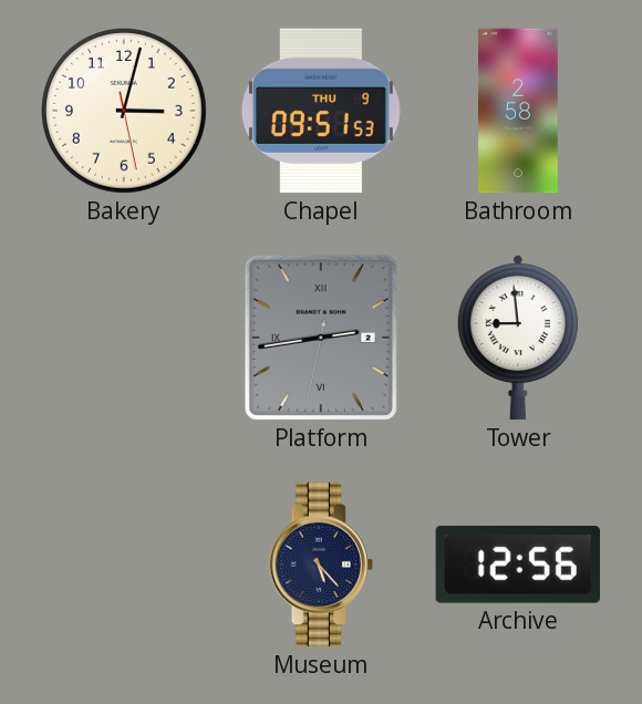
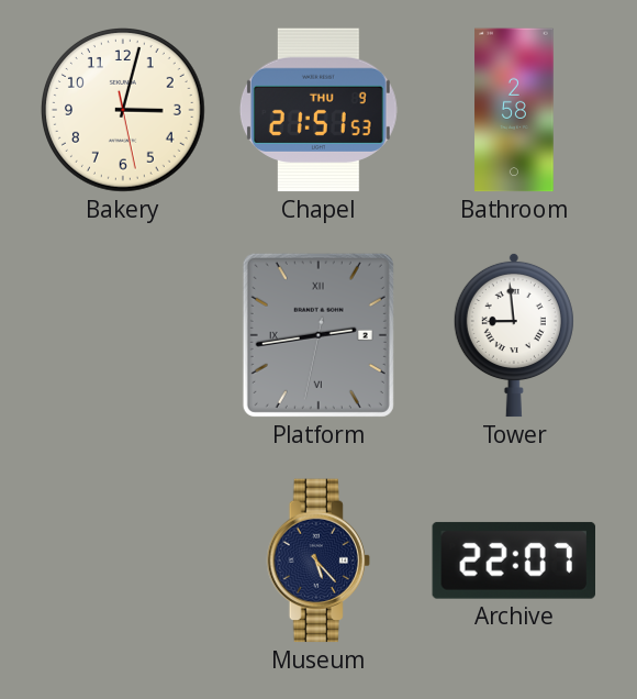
Chapel: 09:51 -> 21:51
Archive: 12:56 -> 22:07
